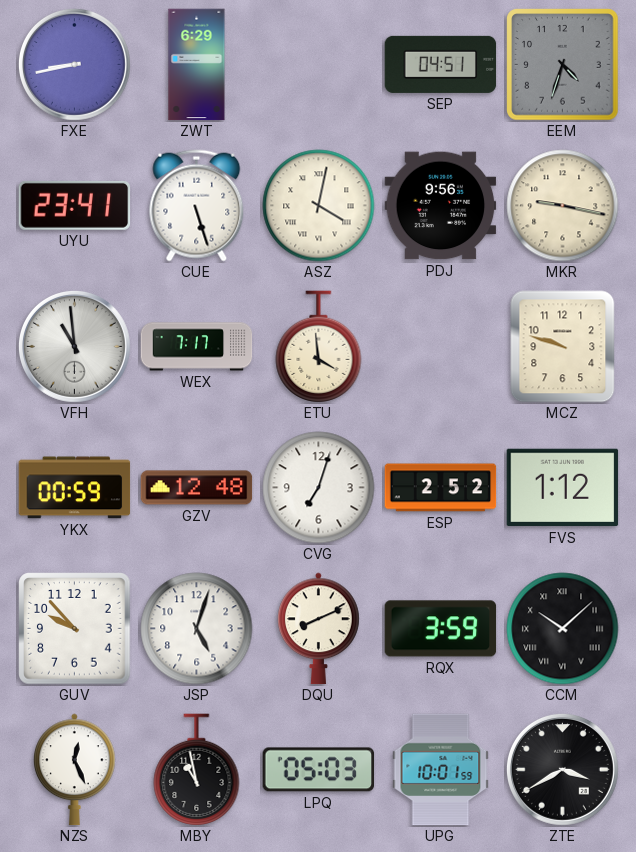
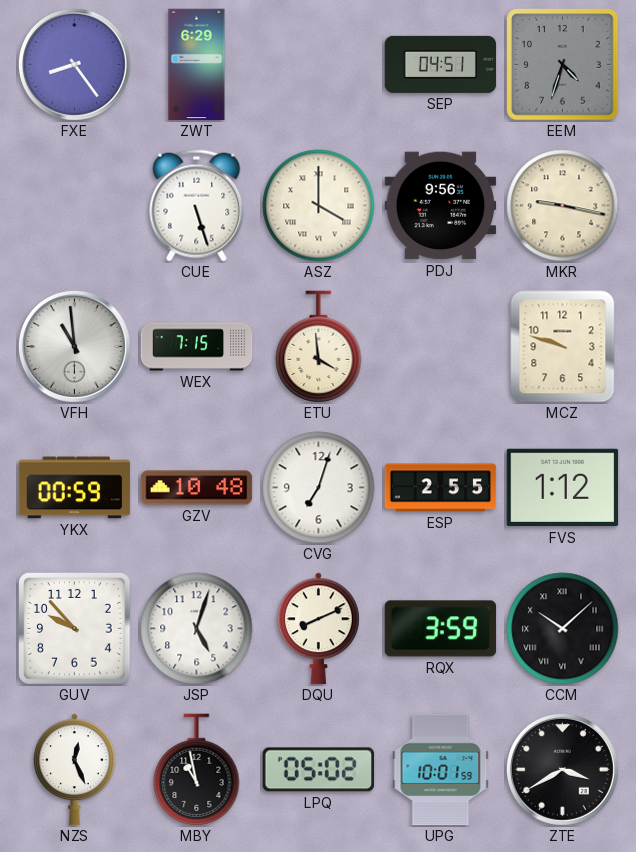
FXE: 8:43 -> 8:24
UYU: 23:41 -> none
ASZ: 4:02 -> 4:00
WEX: 7:17 -> 7:15
GZV: 12:48 -> 10:48
ESP: 2:52 -> 2:55
LPQ: 05:03 -> 05:02
